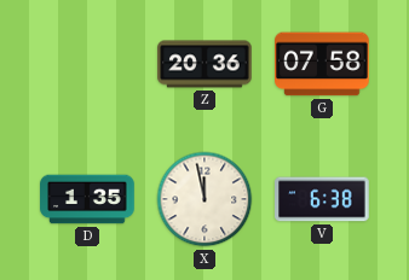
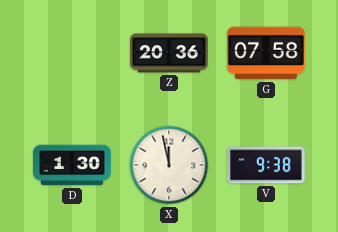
D: 1:35 -> 1:30
V: 6:38 -> 9:38
